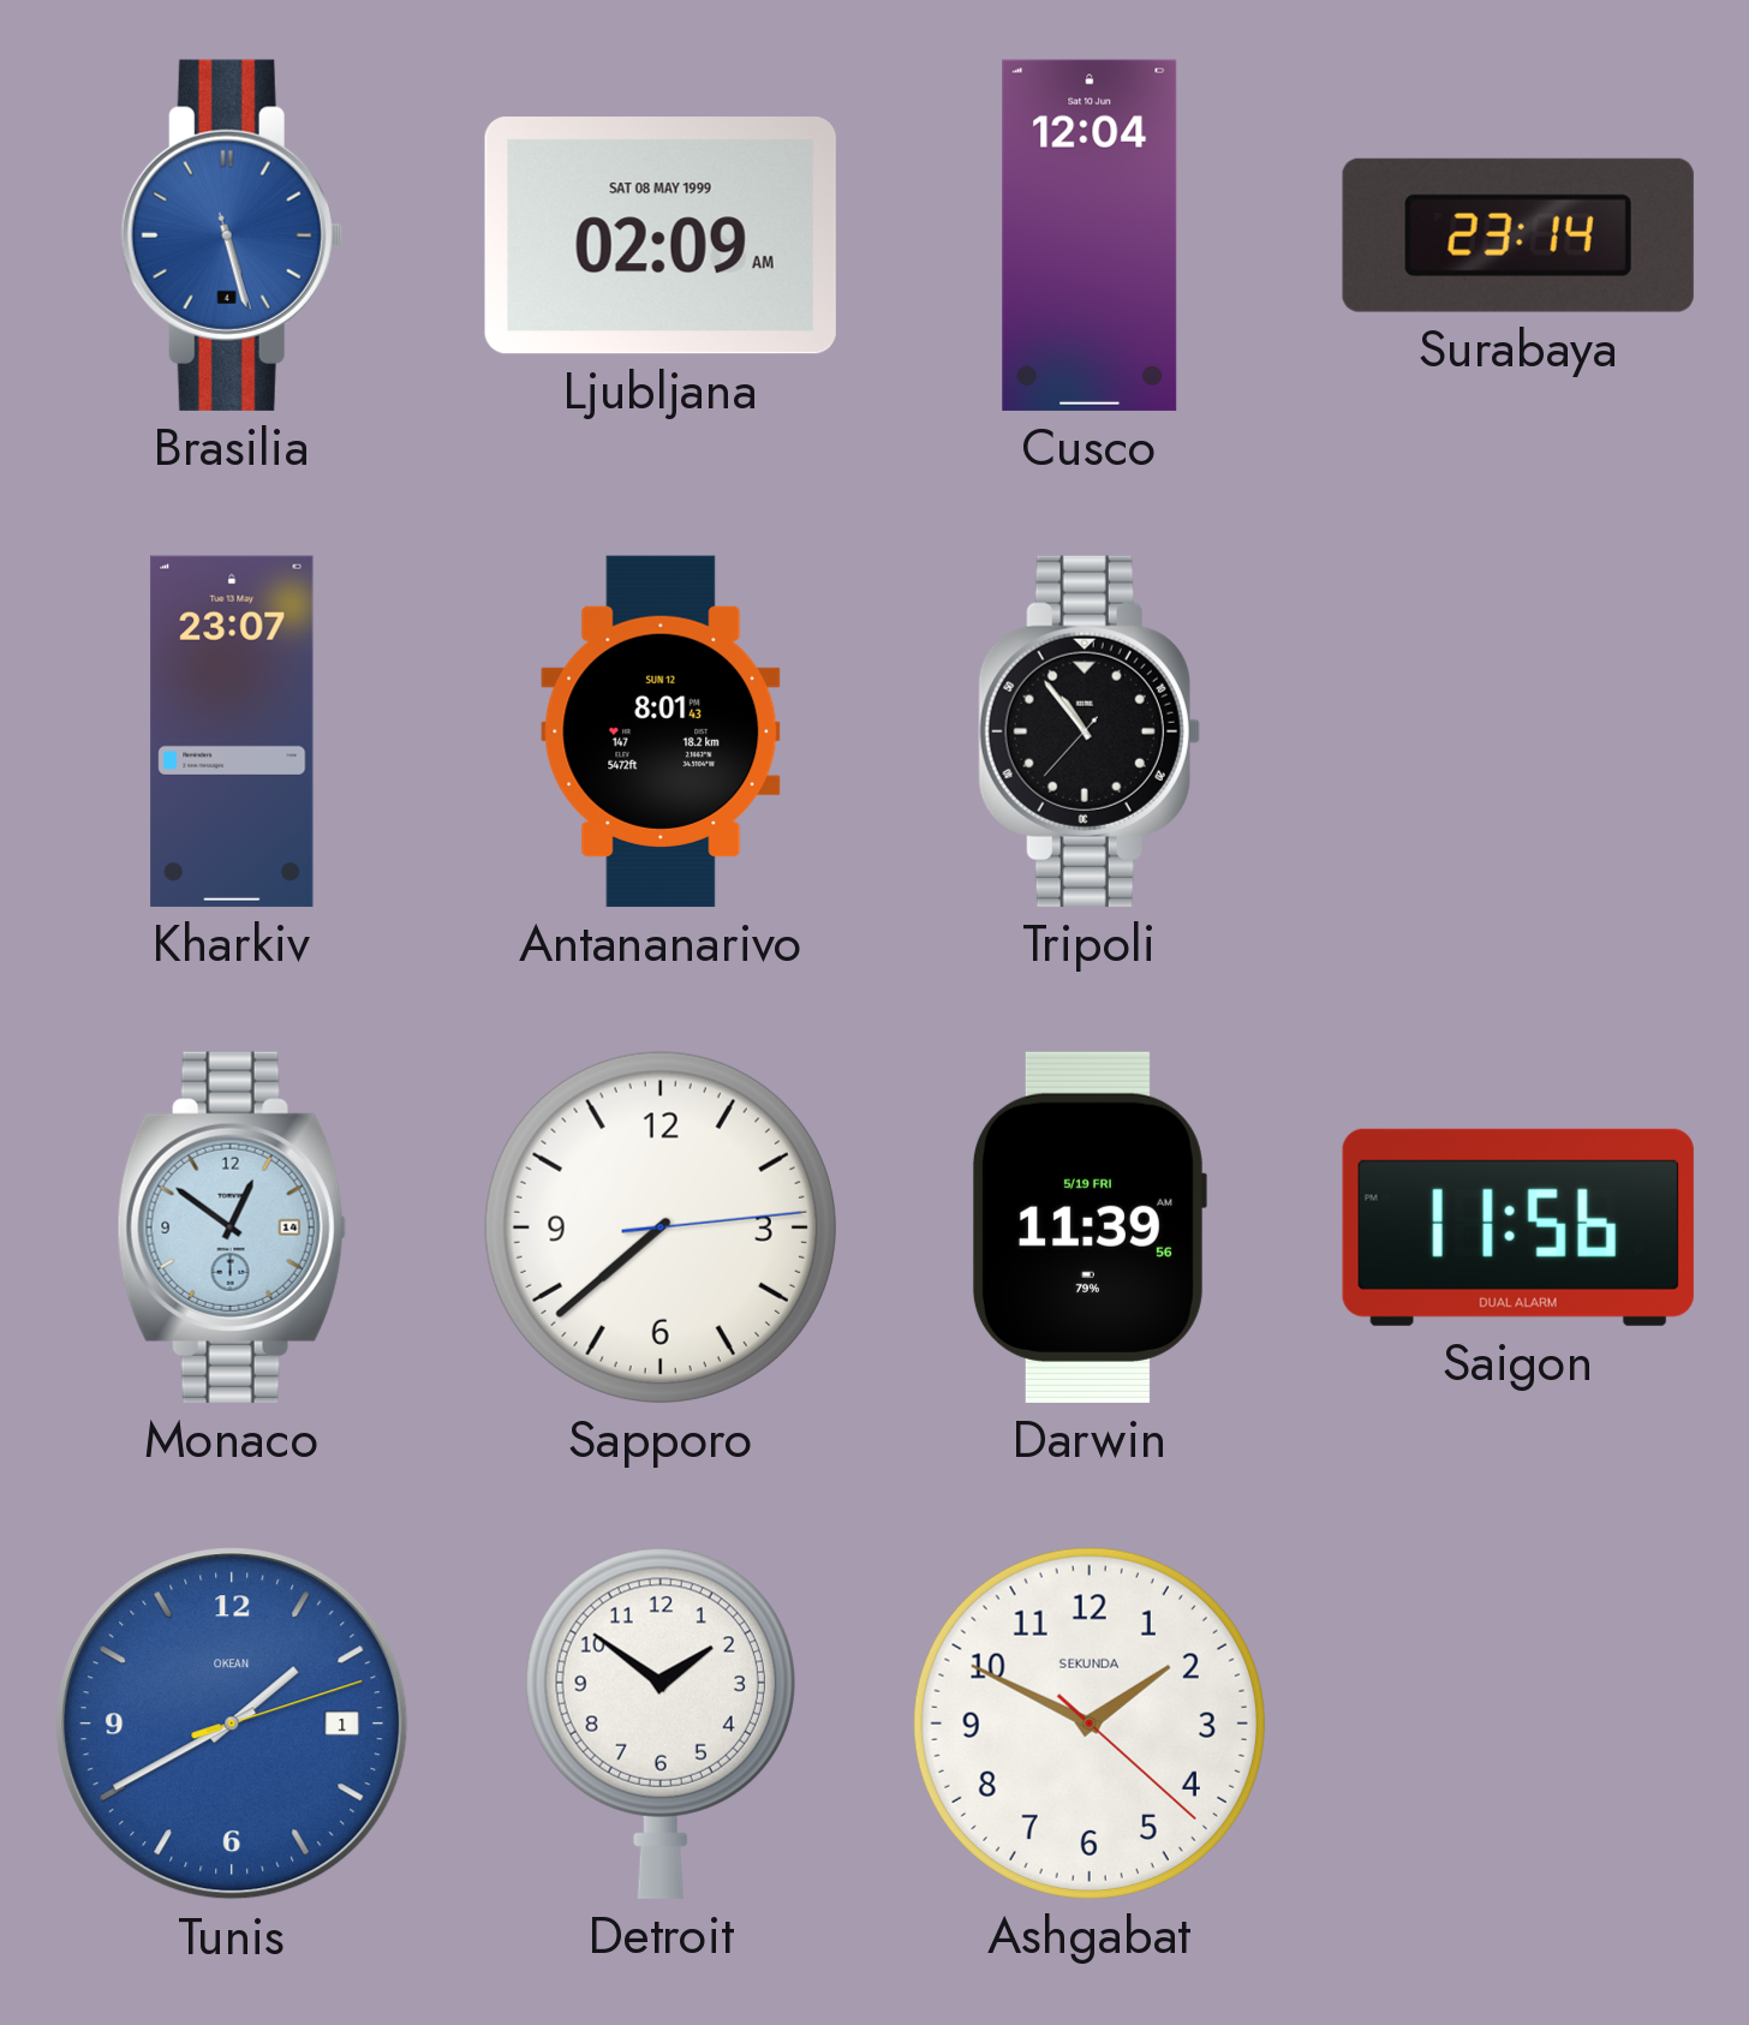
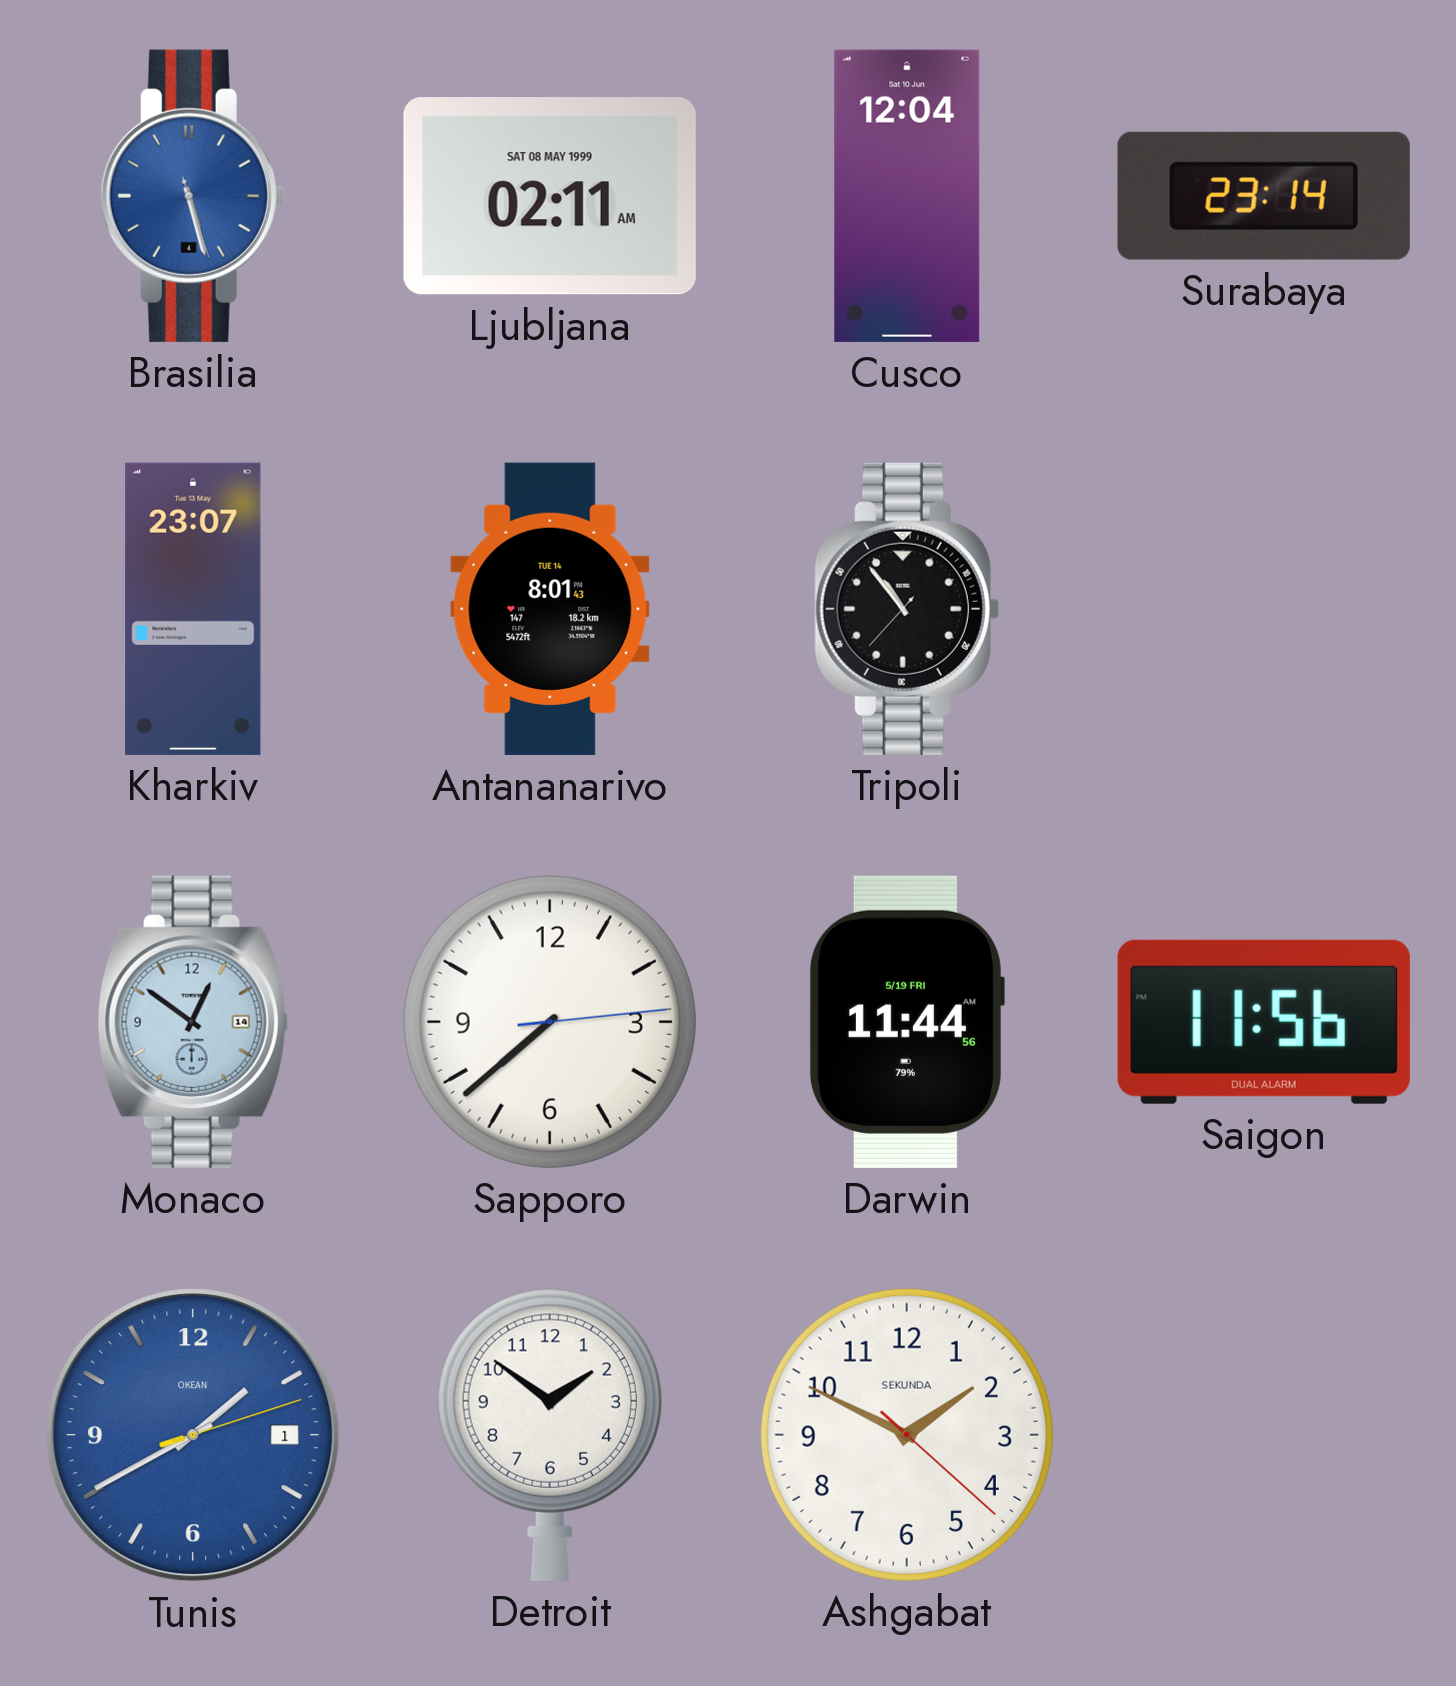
Ljubljana: 02:09 -> 02:11
Antananarivo date: SUN 12 -> TUE 14
Darwin: 11:39 -> 11:44
